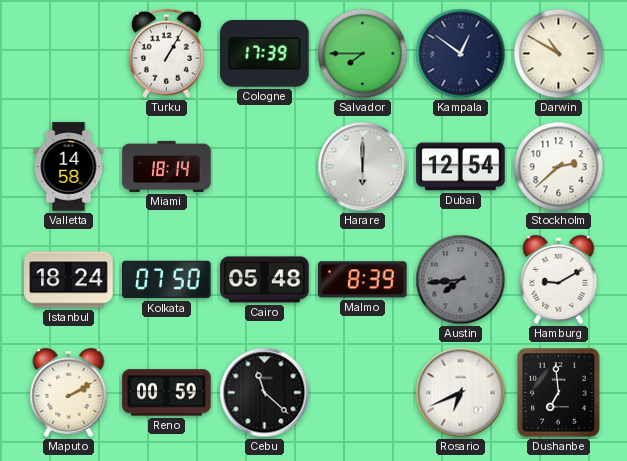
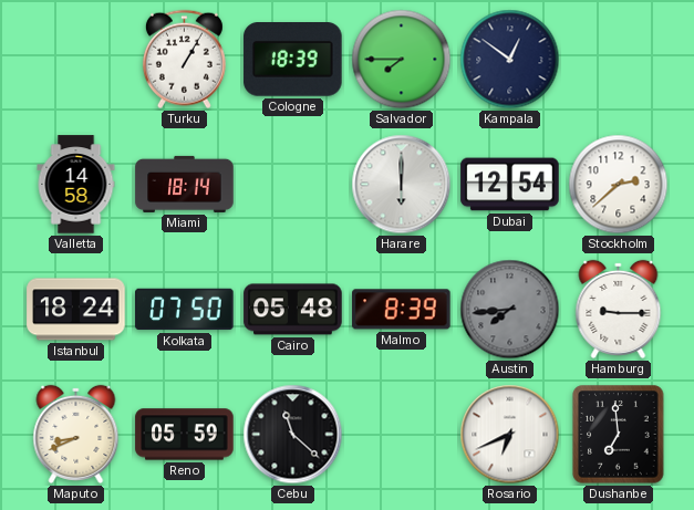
Cologne: 17:39 -> 18:39
Darwin: 10:50 -> none
Hamburg: 9:10 -> 9:15
Maputo: 2:10 -> 8:41
Reno: 00:59 -> 05:59
